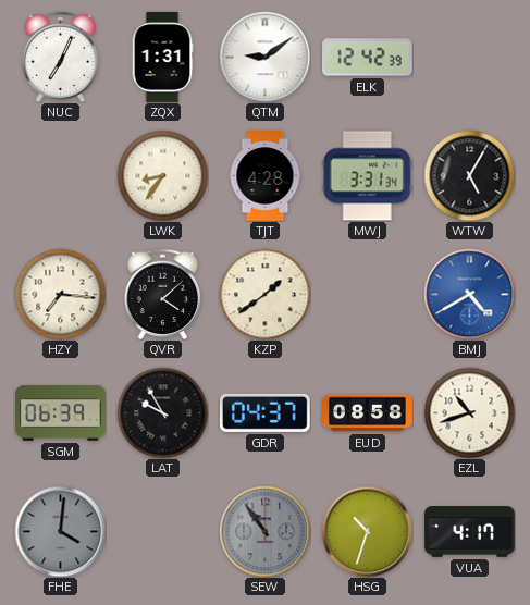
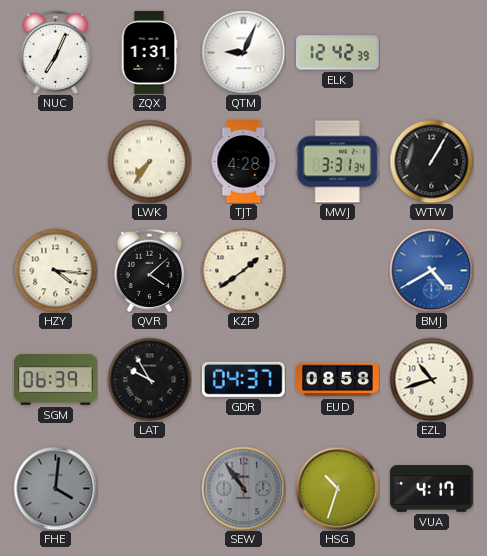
QTM: 9:09 -> 9:04
LWK: 8:36 -> 7:36
WTW: 5:05 -> 1:05
HZY: 7:16 -> 4:16
